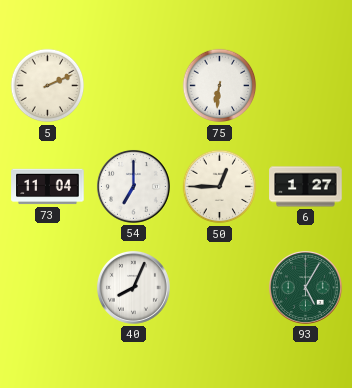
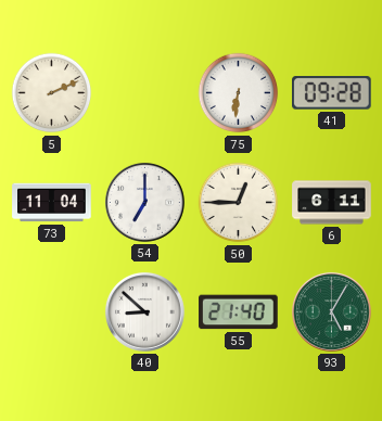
41: none -> 09:28
6: 1:27 -> 6:11
40: 8:04 -> 8:52
55: none -> 21:40
